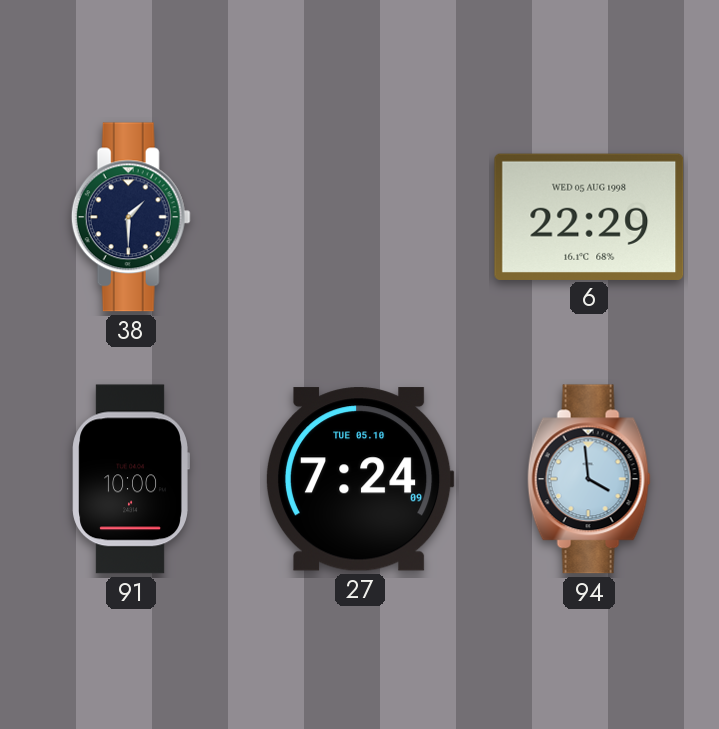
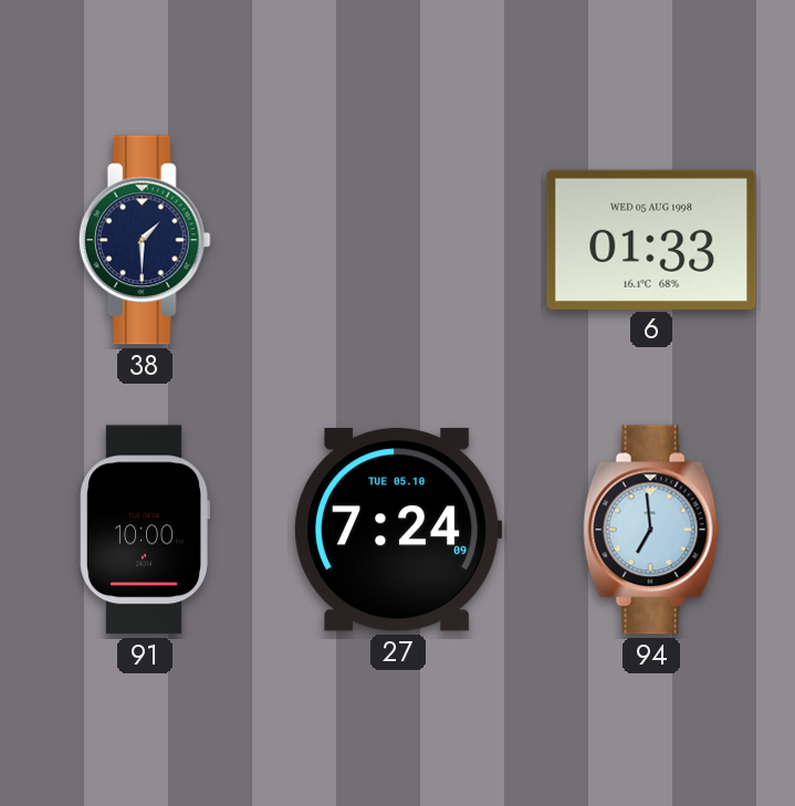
6: 22:29 -> 01:33
94: 3:59 -> 6:59
